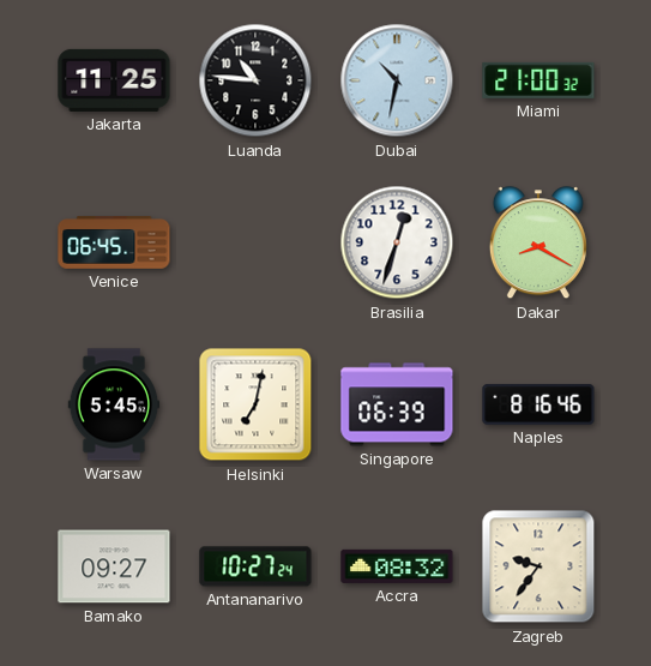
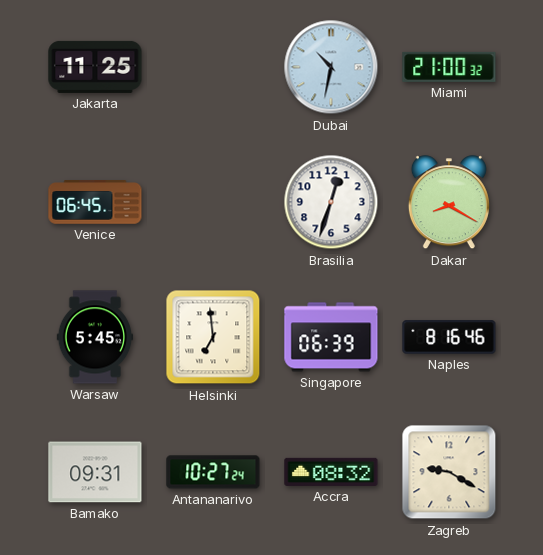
Luanda: 10:46 -> none
Helsinki: 7:02 -> 6:59
Bamako: 09:27 -> 09:31
Zagreb: 9:36 -> 9:20
